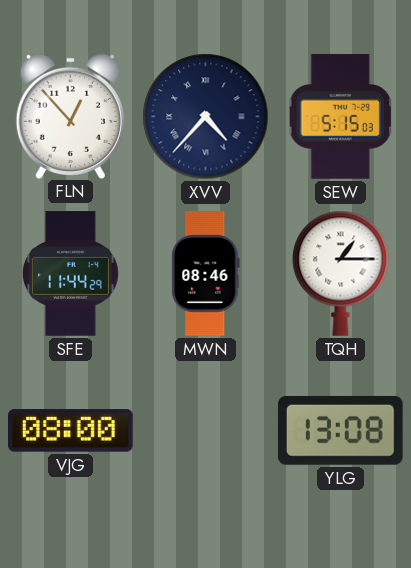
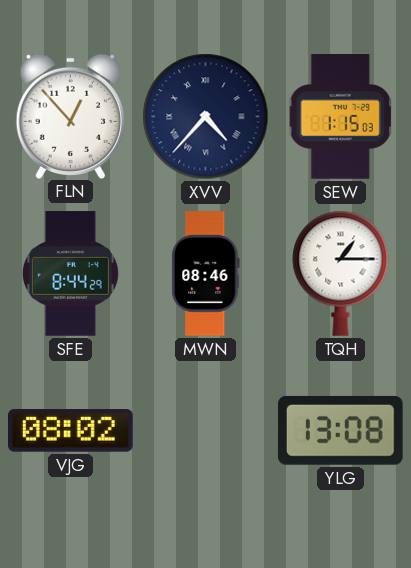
SEW: 5:15 -> 1:15
SFE: 11:44 -> 8:44
VJG: 08:00 -> 08:02
